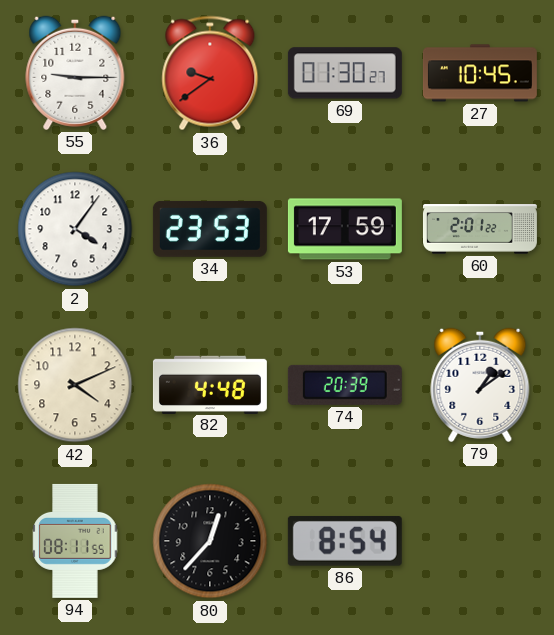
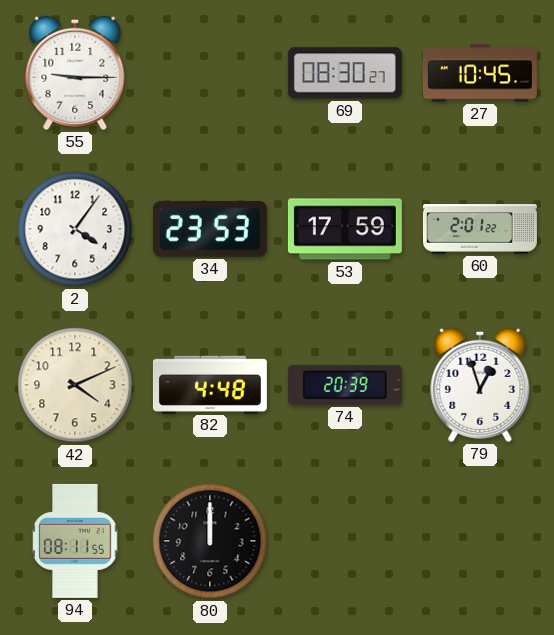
36: 9:39 -> none
69: 01:30 -> 08:30
79: 1:09 -> 12:57
80: 12:37 -> 12:00
86: 8:54 -> none
